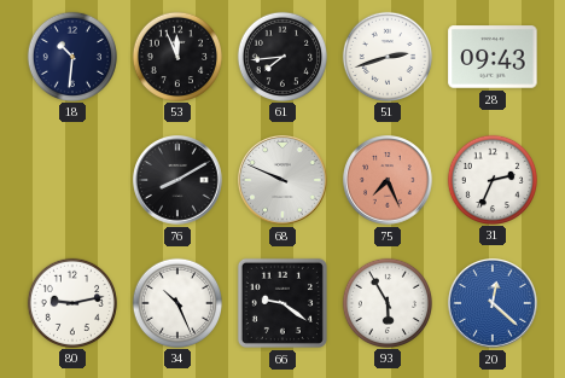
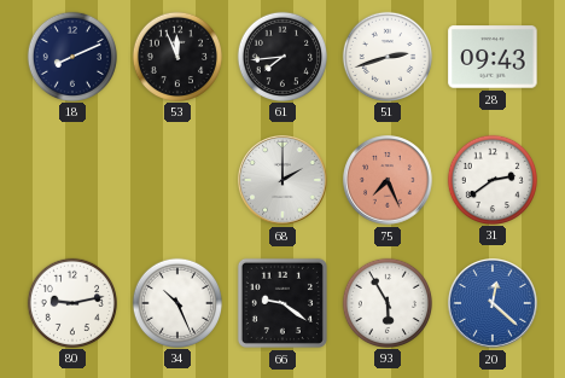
18: 10:31 -> 8:11
76: 8:10 -> none
68: 9:49 -> 2:00
31: 2:34 -> 2:39
